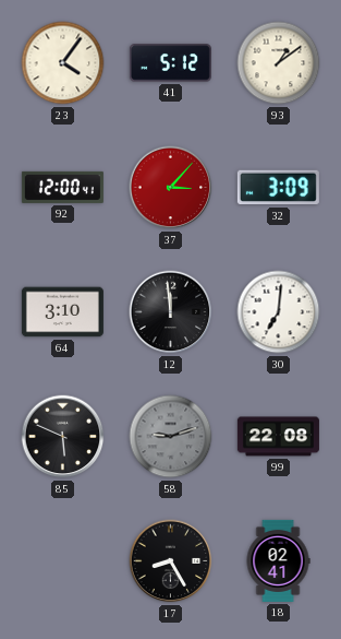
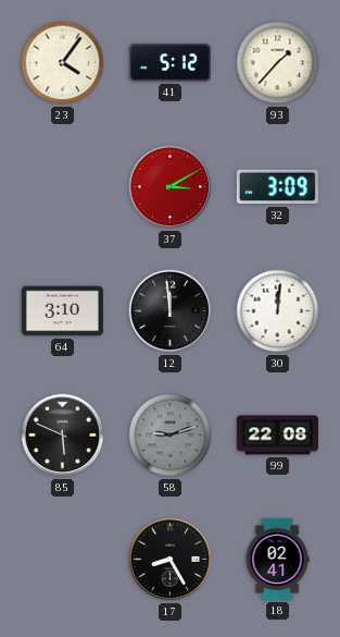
93: 1:09 -> 1:37
92: 12:00 -> none
37: 3:07 -> 3:10
30: 7:01 -> 12:01
